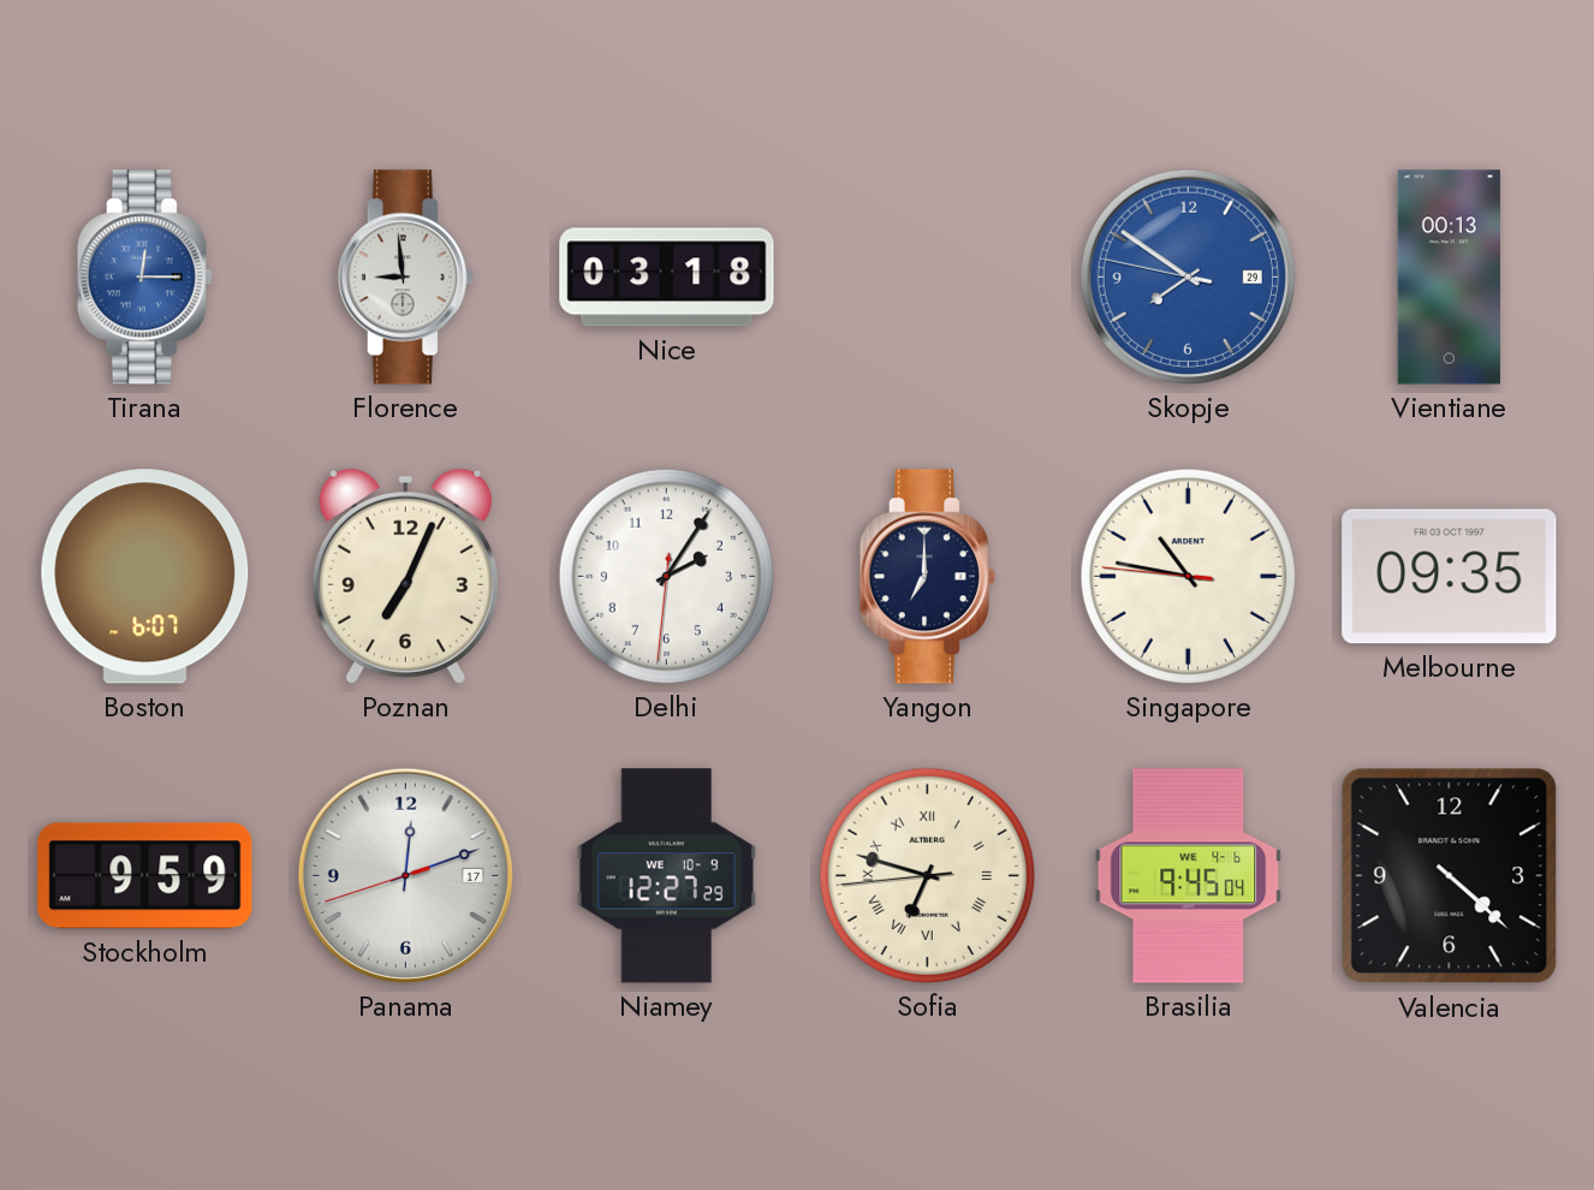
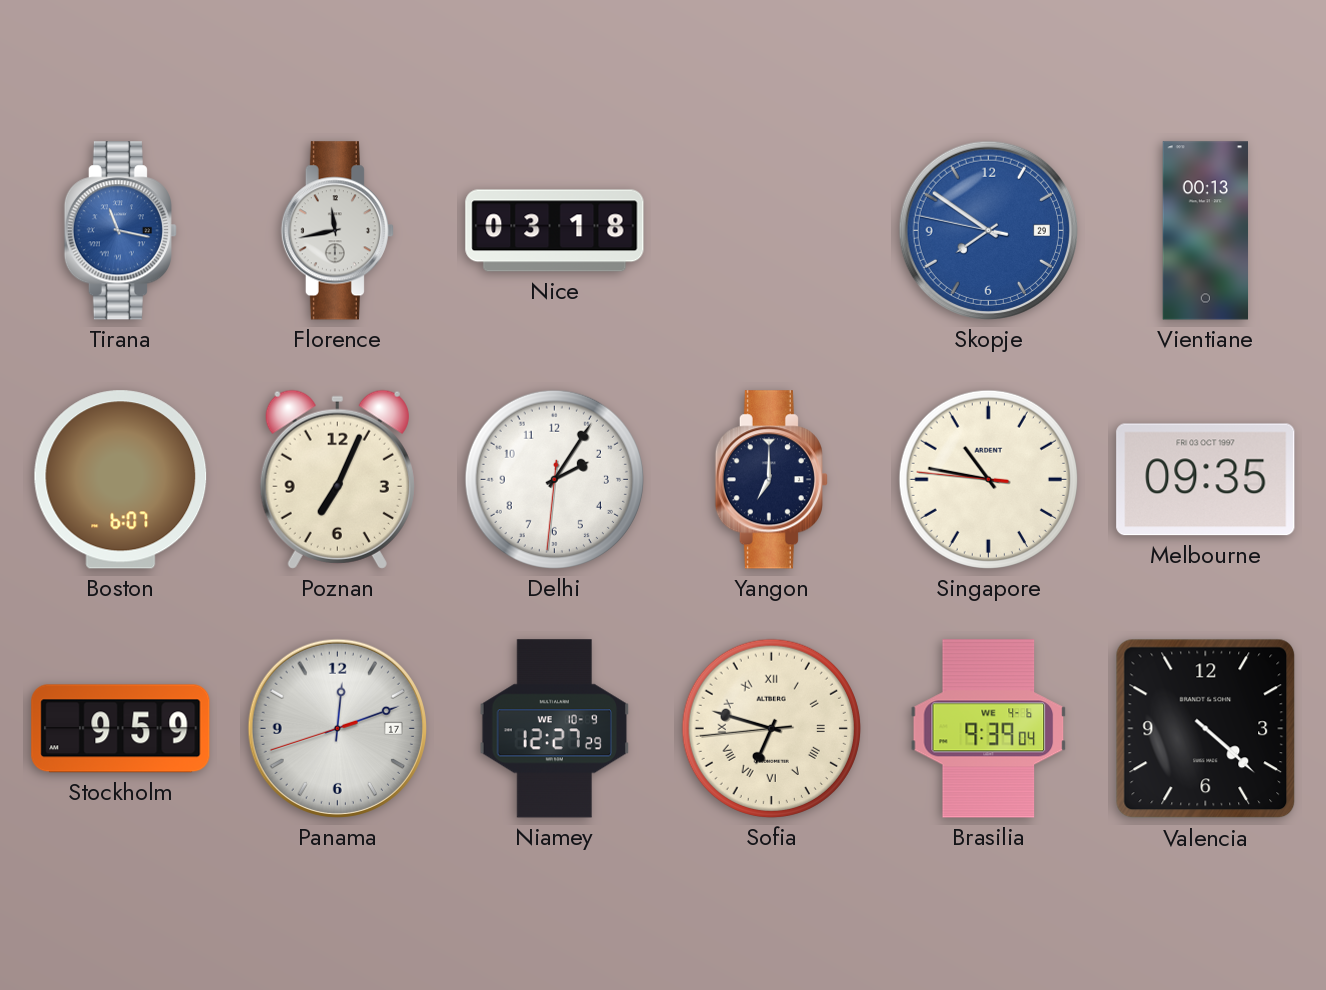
Tirana: 12:15 -> 11:17
Florence: 8:59 -> 11:43
Brasilia: 9:45 -> 9:39
